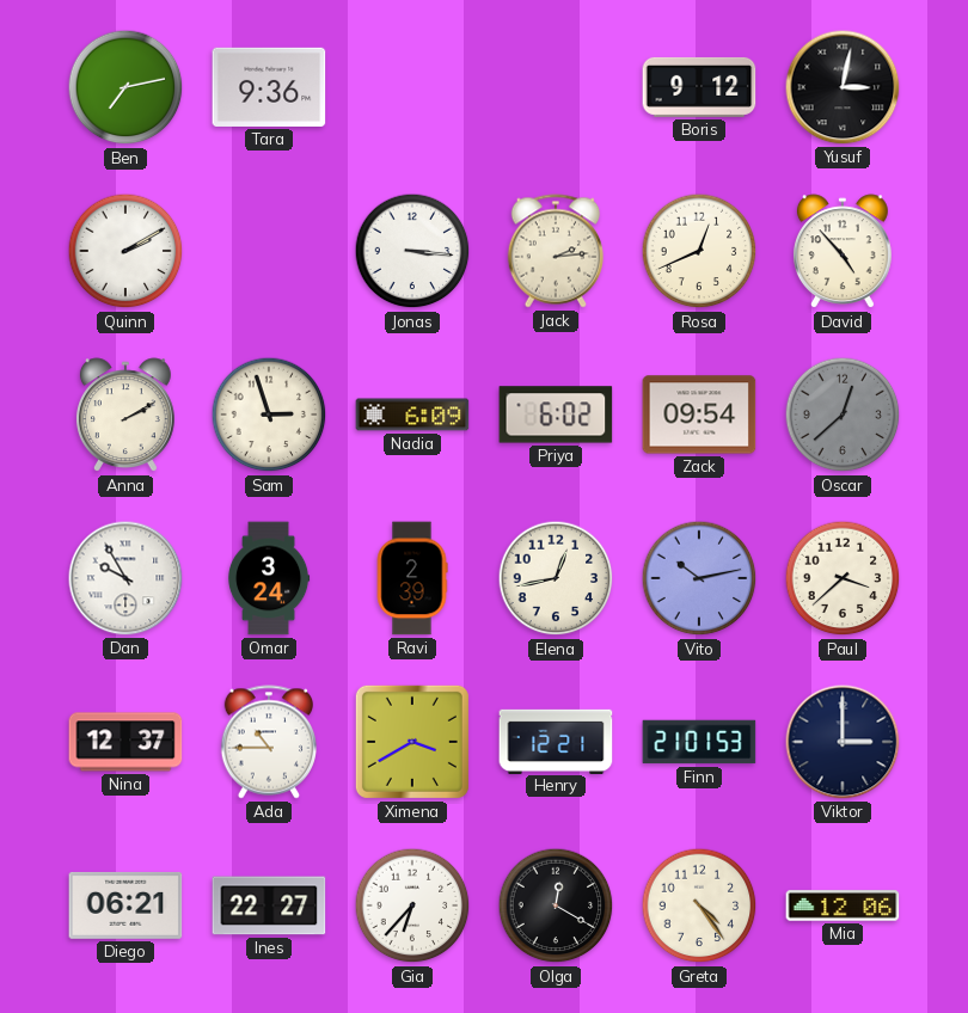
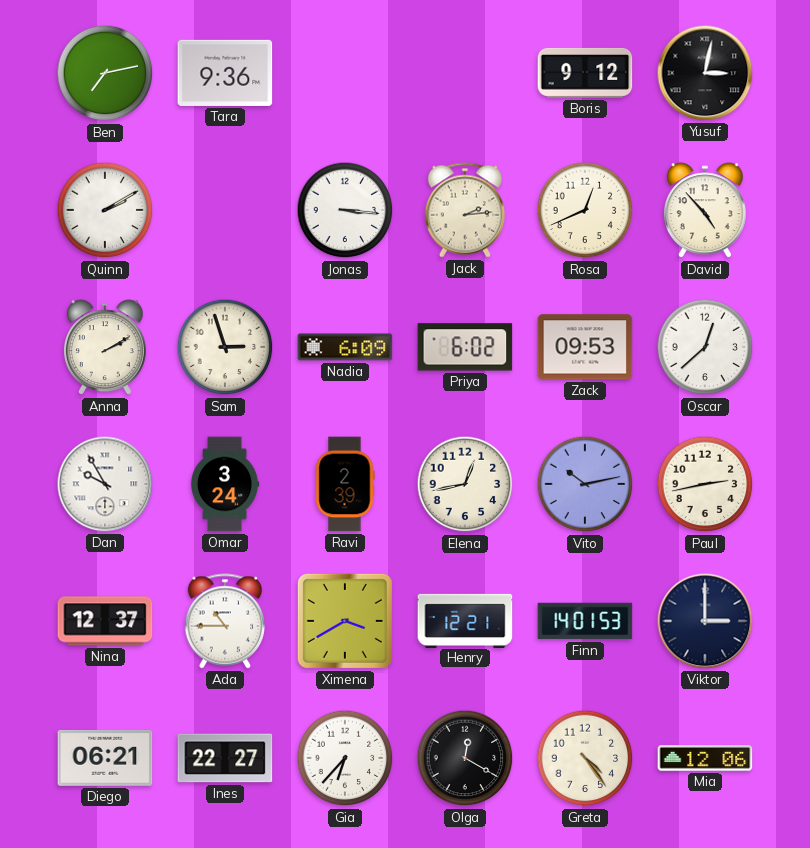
Zack: 09:54 -> 09:53
Oscar dial: grey -> white
Paul: 3:38 -> 2:43
Finn: 21:01 -> 14:01
